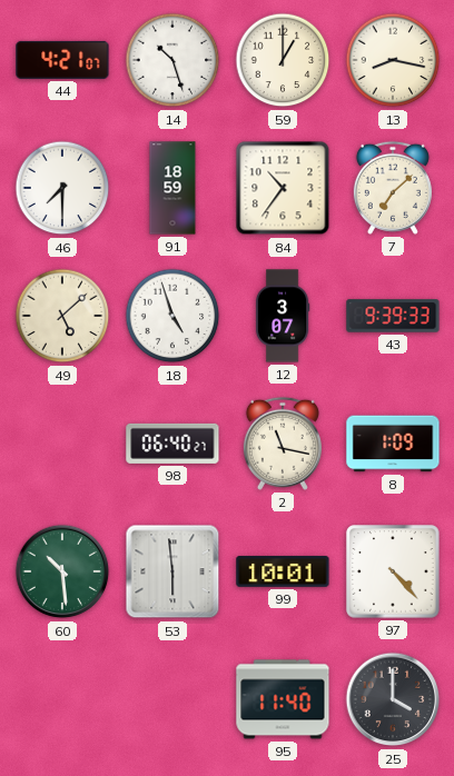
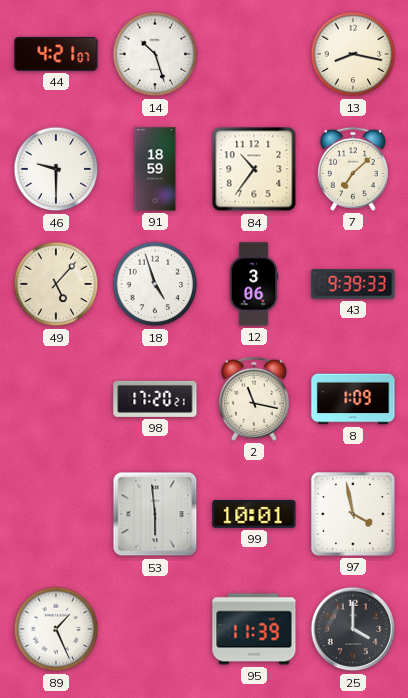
59: 1:00 -> none
46: 7:30 -> 9:30
49: 5:08 -> 5:07
12: 3:07 -> 3:06
98: 06:40 -> 17:20
60: 10:29 -> none
97: 4:23 -> 3:58
89: none -> 1:26
95: 11:40 -> 11:39
